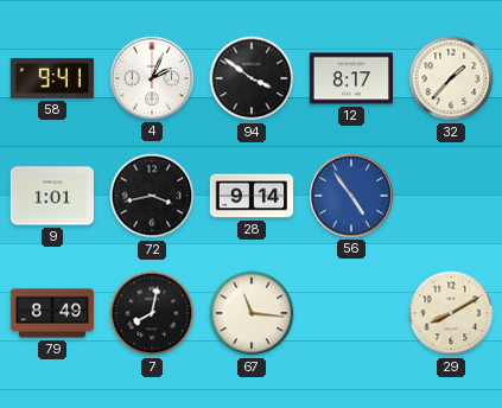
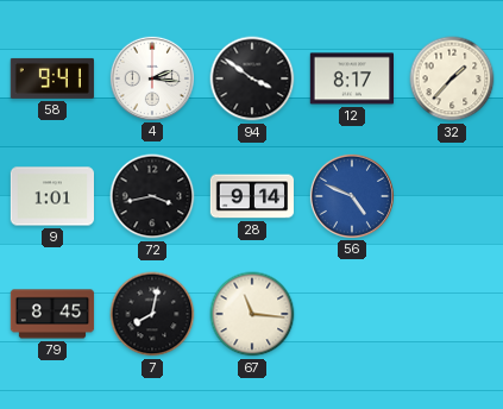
4: 2:04 -> 2:16
56: 4:54 -> 4:49
79: 8:49 -> 8:45
29: 8:10 -> none
